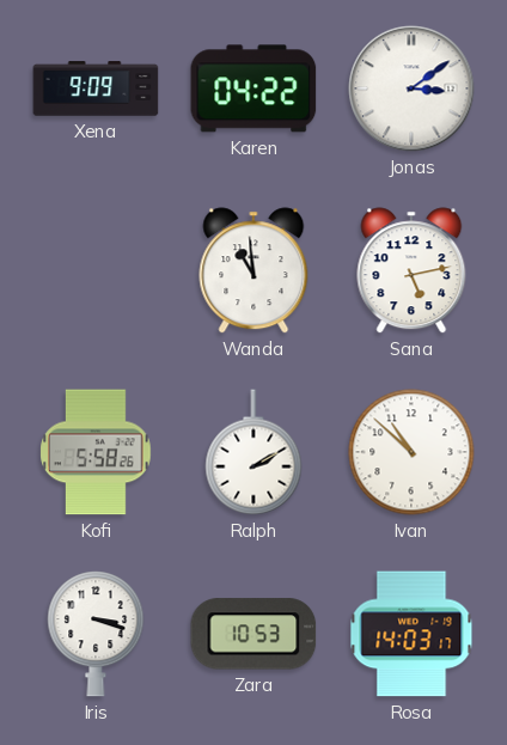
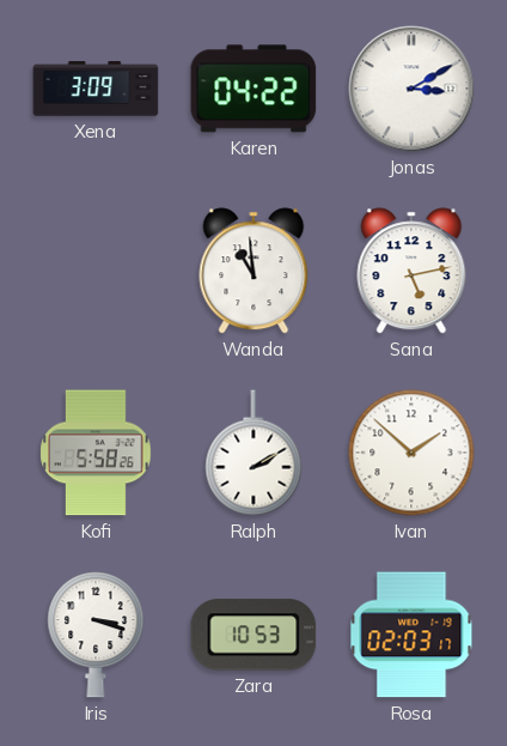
Xena: 9:09 -> 3:09
Jonas: 3:09 -> 3:10
Ivan: 10:52 -> 1:52
Rosa: 14:03 -> 02:03
